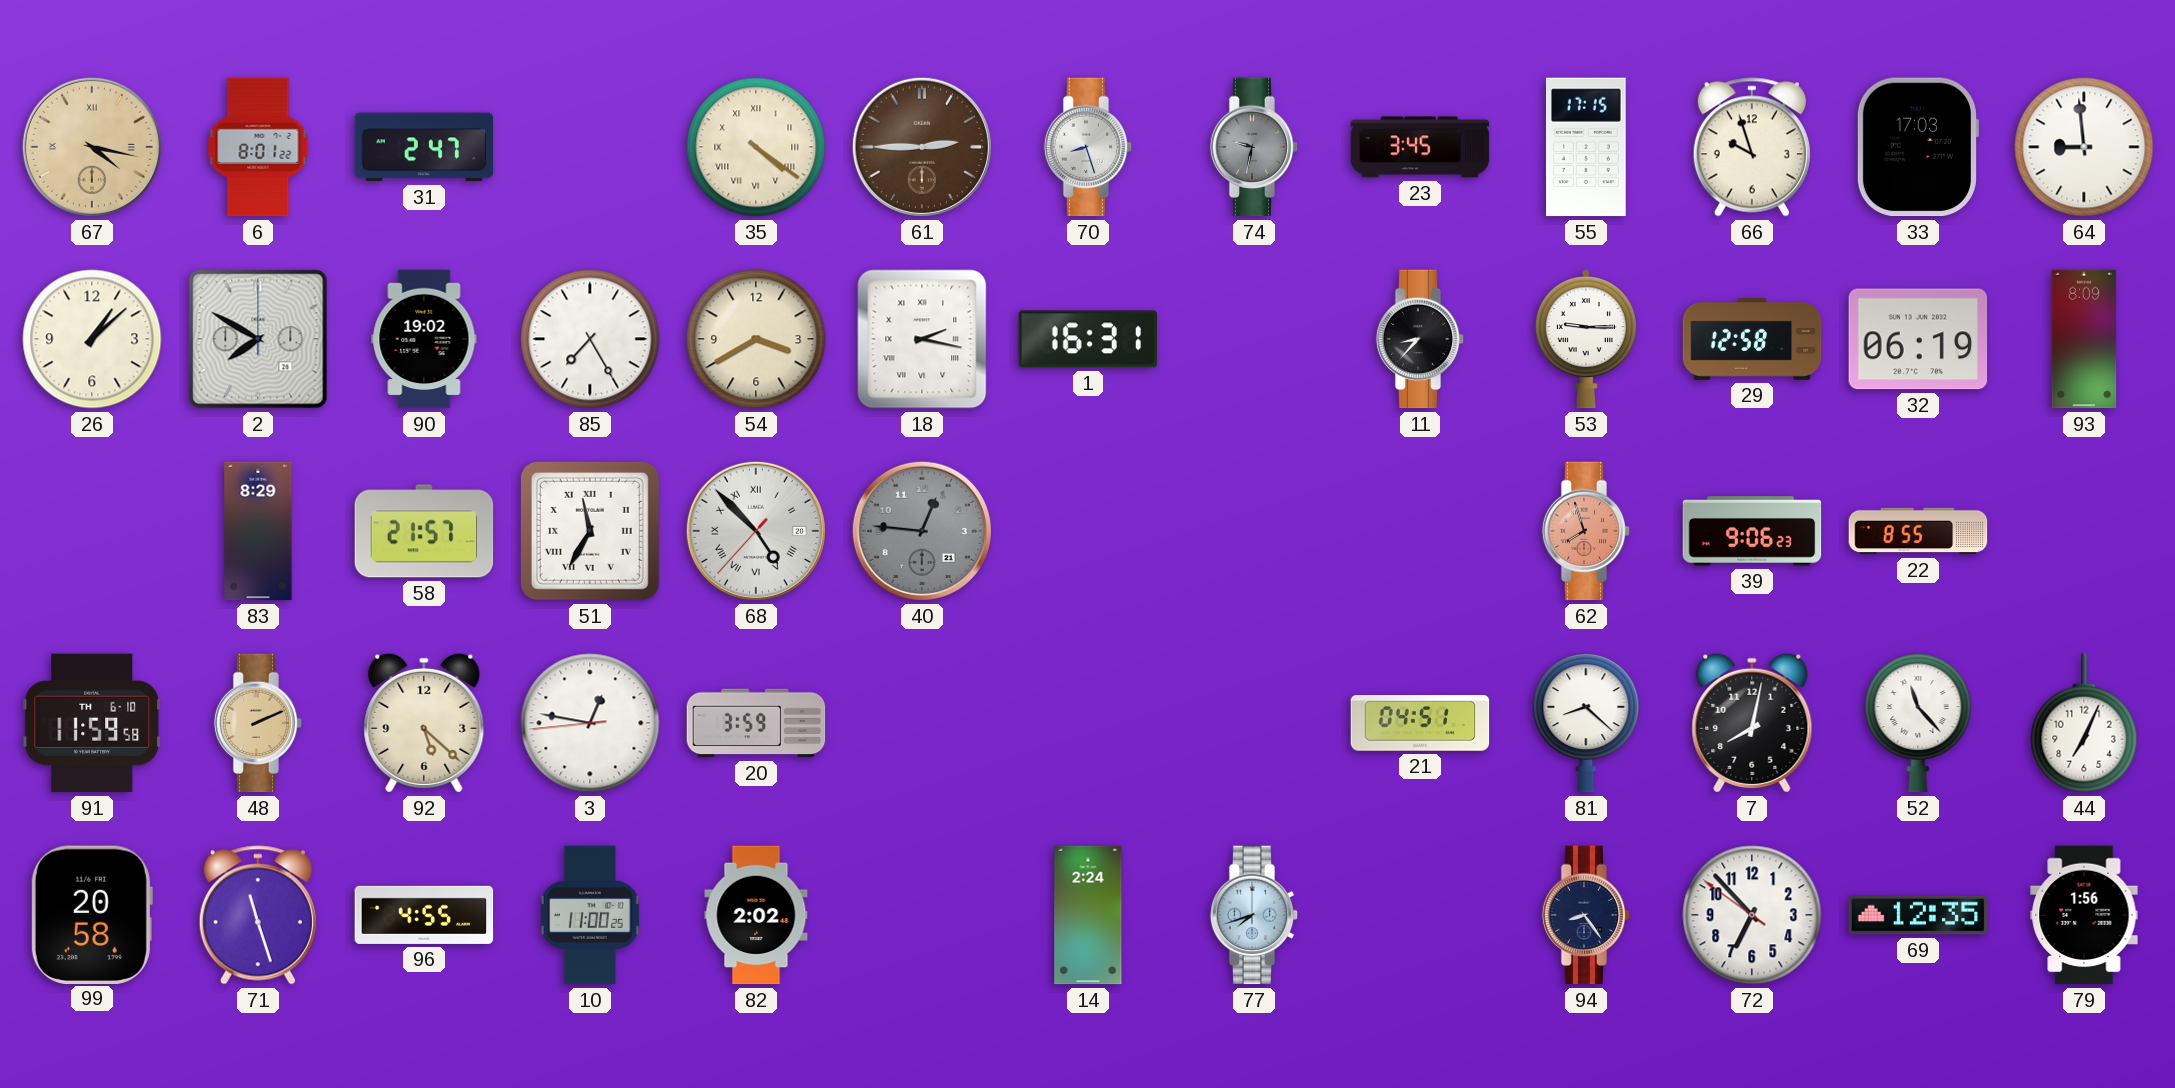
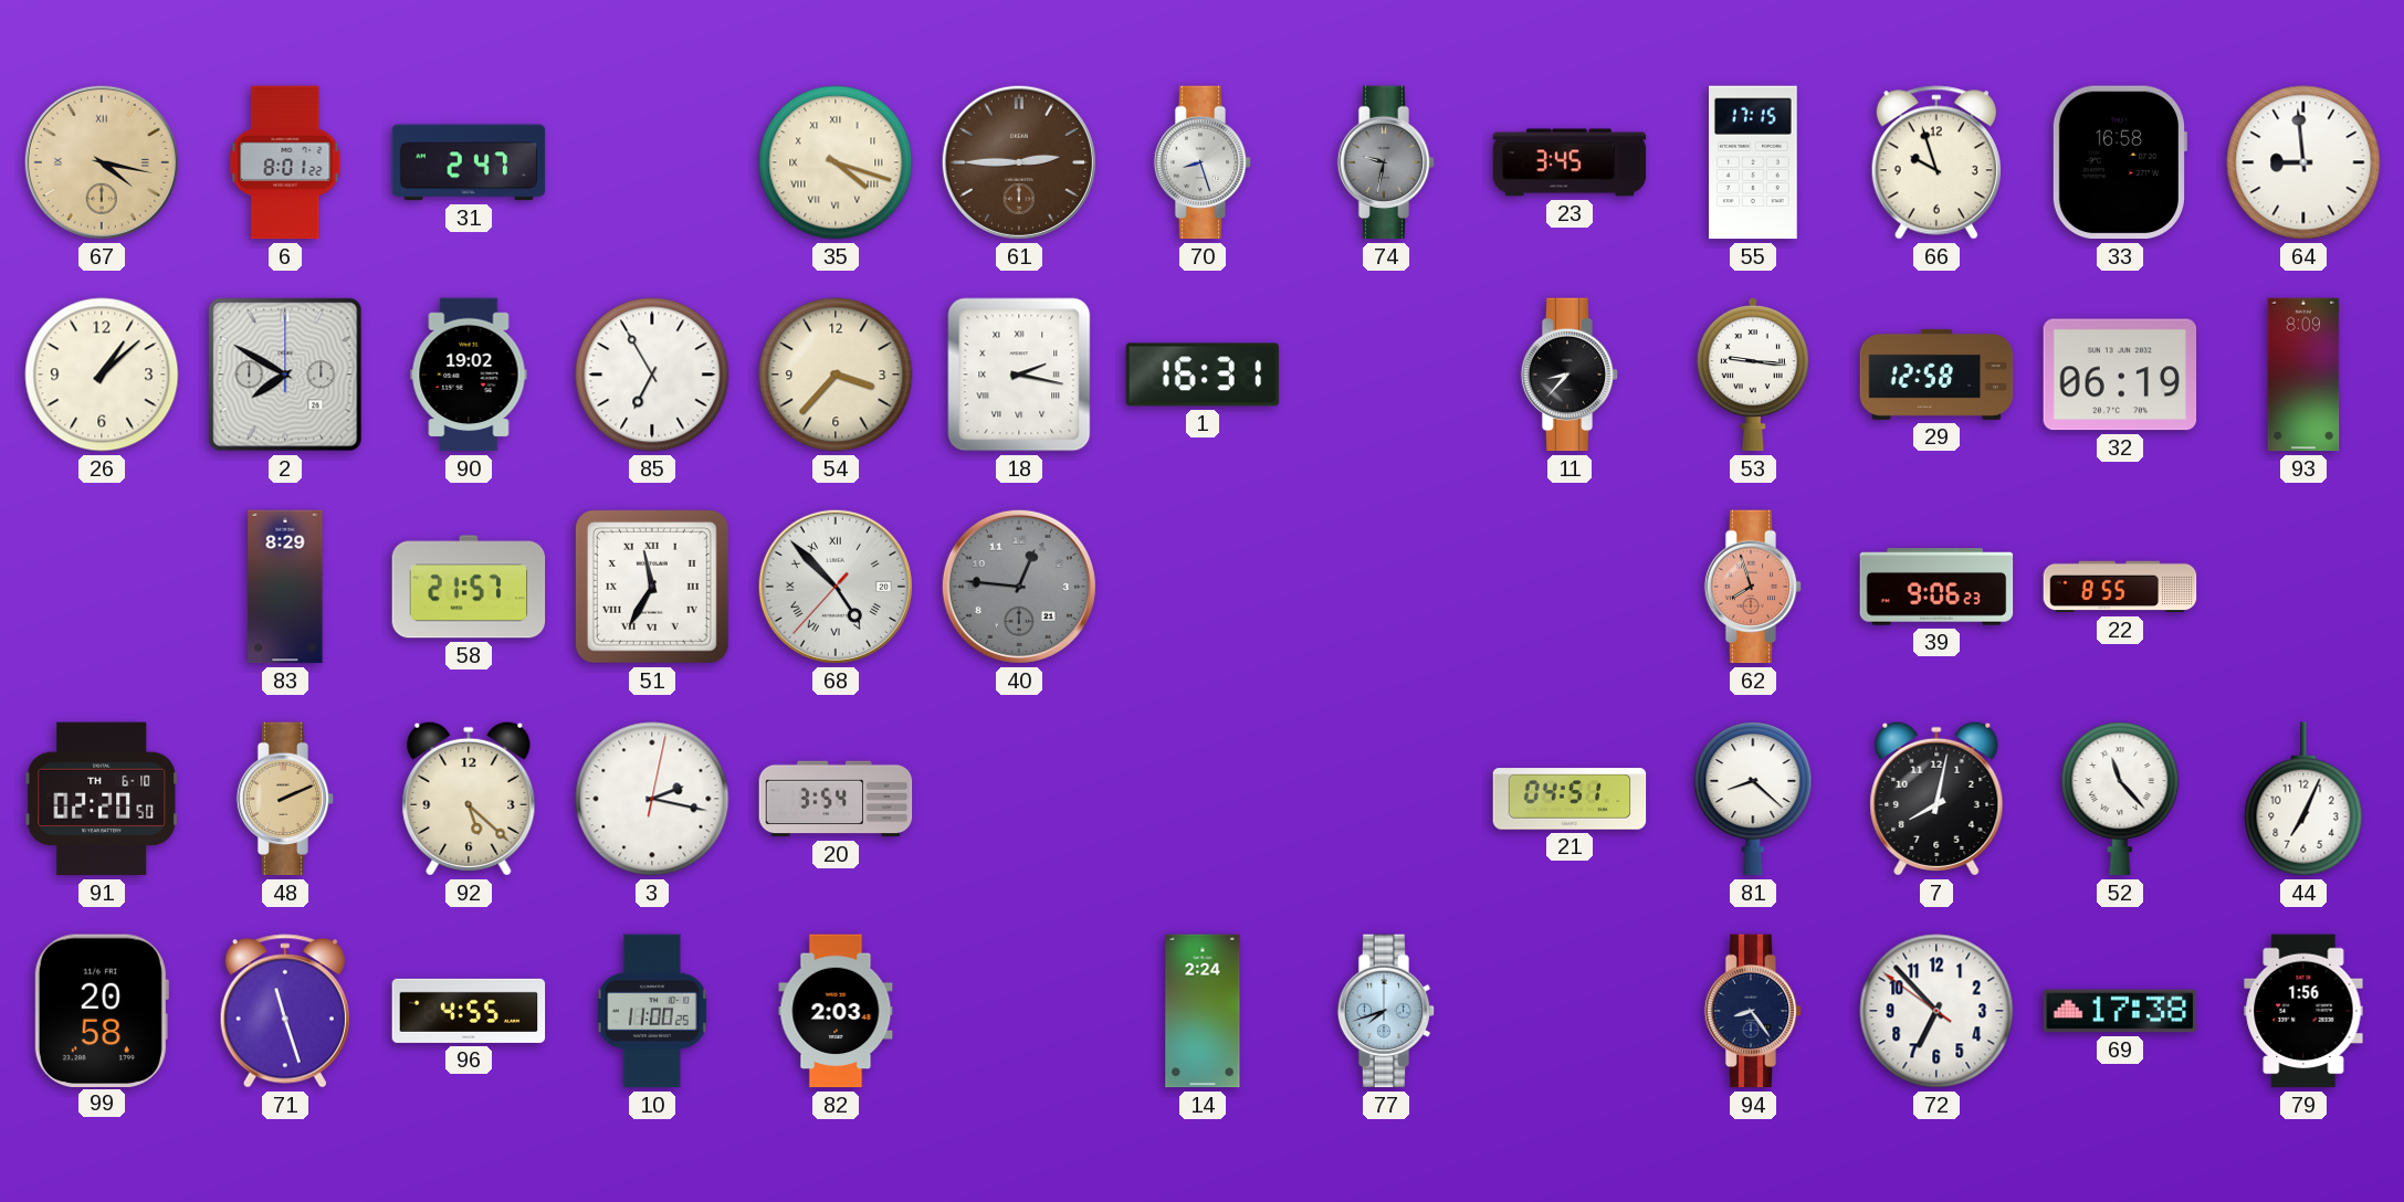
35: 4:21 -> 4:18
33: 17:03 -> 16:58
85: 7:25 -> 6:55
54: 3:40 -> 3:37
53: 9:15 -> 9:16
91: 11:59 -> 02:20
3: 12:46 -> 2:17
20: 3:59 -> 3:54
82: 2:02 -> 2:03
69: 12:35 -> 17:38
